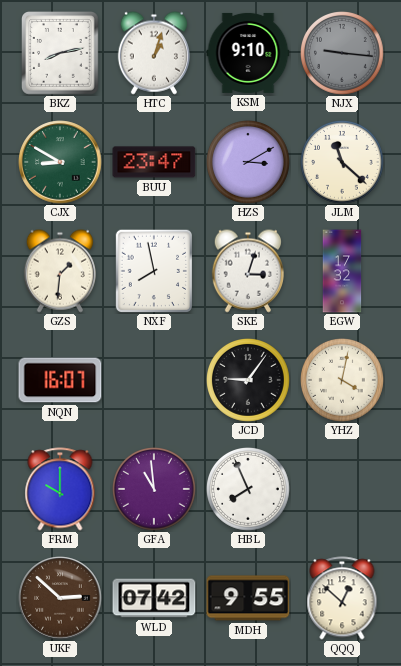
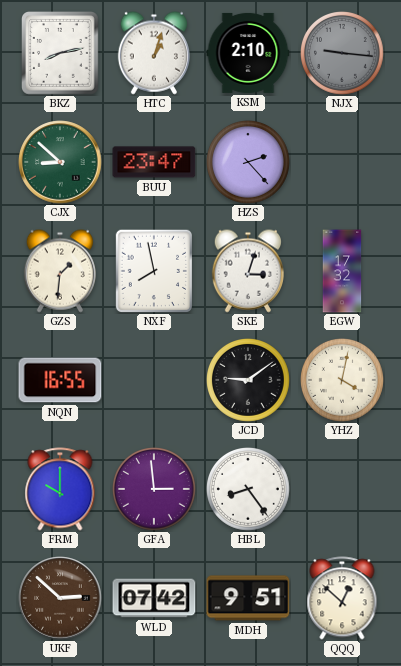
KSM: 9:10 -> 2:10
CJX: 8:50 -> 8:52
HZS: 3:10 -> 2:23
JLM: 11:22 -> none
NQN: 16:07 -> 16:55
JCD: 9:06 -> 9:09
GFA: 10:59 -> 2:59
HBL: 7:56 -> 8:24
MDH: 9:55 -> 9:51
